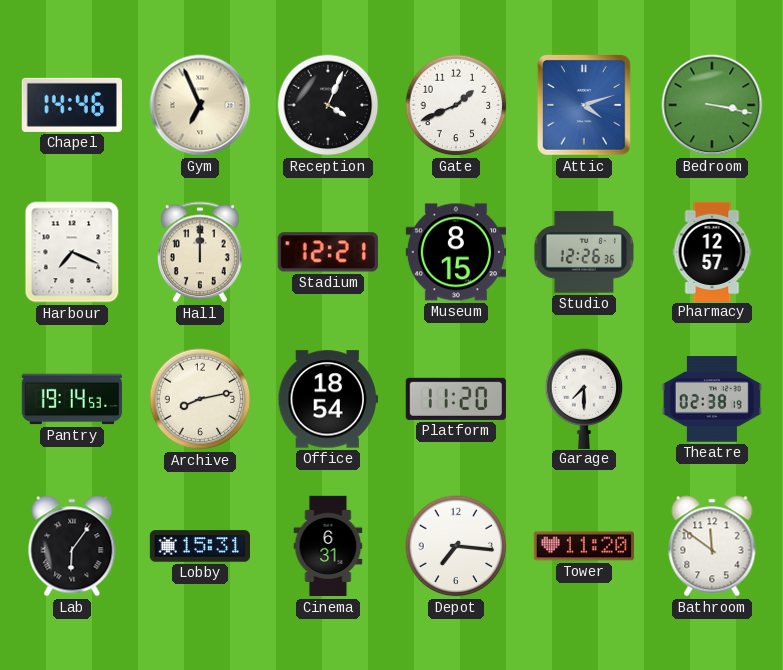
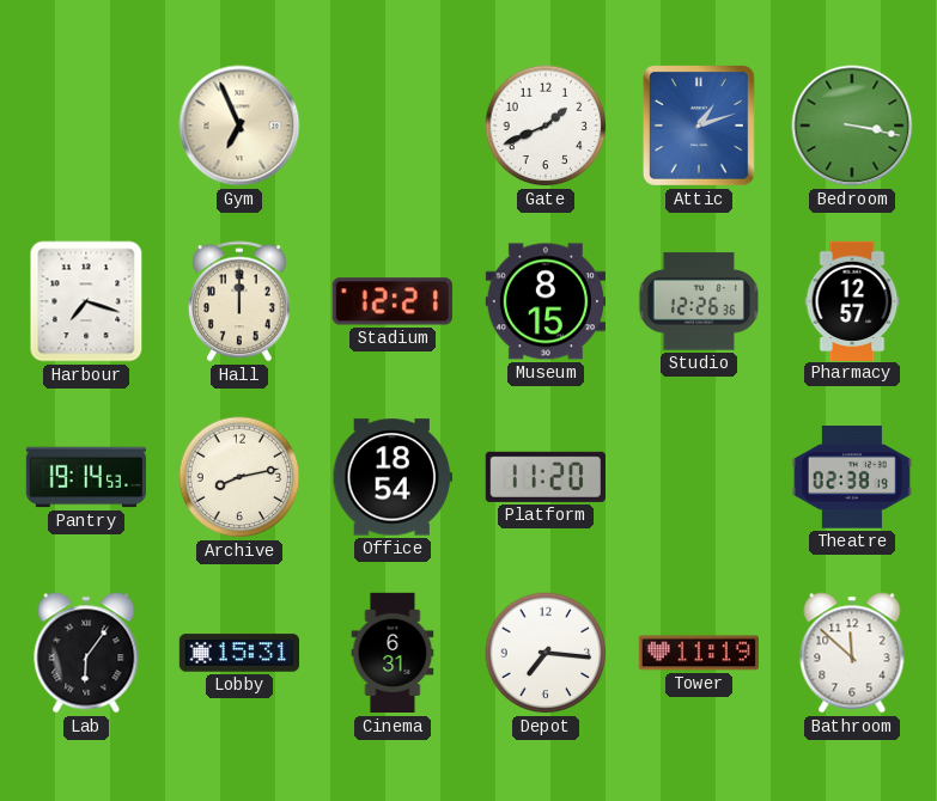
Chapel: 14:46 -> none
Reception: 4:04 -> none
Attic: 4:12 -> 1:12
Harbour: 7:19 -> 7:18
Garage: 7:30 -> none
Tower: 11:20 -> 11:19
Bathroom: 11:51 -> 11:52
